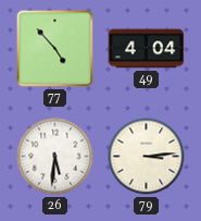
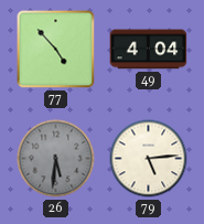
26 dial: white -> grey
79: 3:14 -> 5:14
